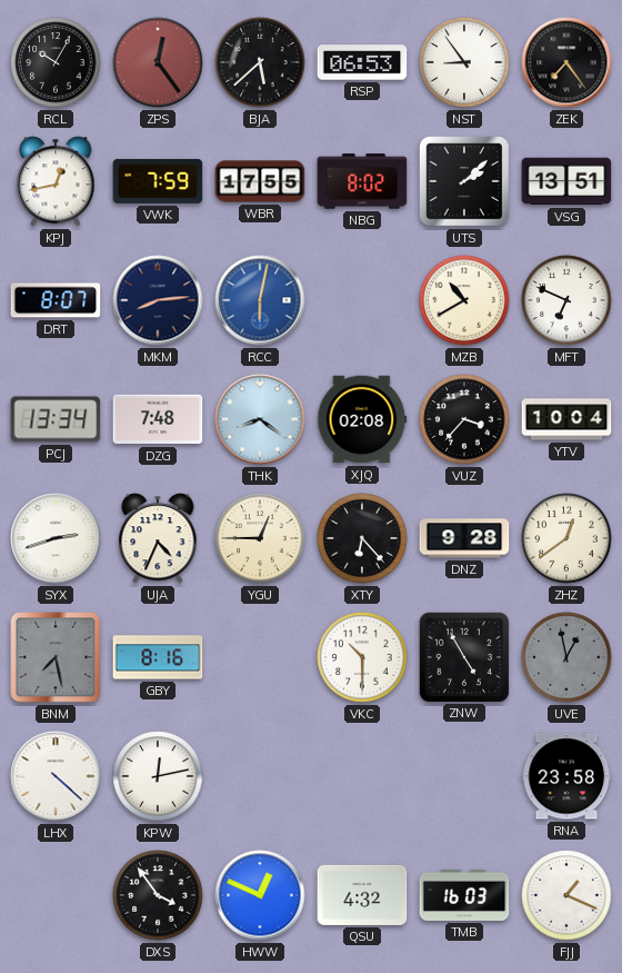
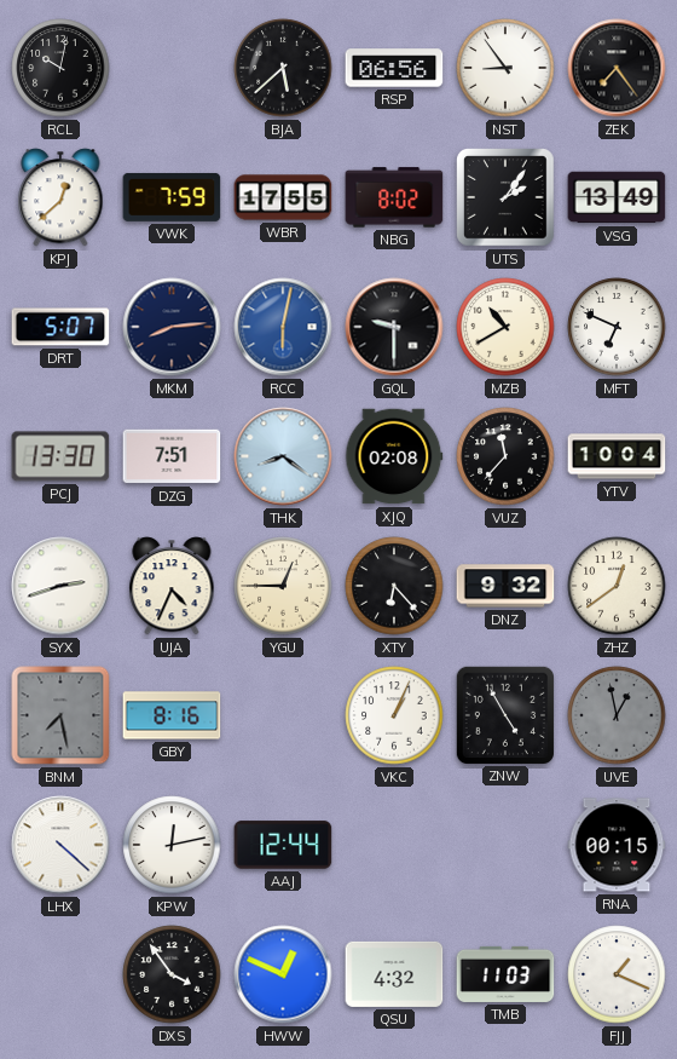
RCL: 10:05 -> 10:02
ZPS: 12:24 -> none
RSP: 06:53 -> 06:56
KPJ: 12:43 -> 12:38
UTS: 2:08 -> 2:06
VSG: 13:51 -> 13:49
DRT: 8:07 -> 5:07
GQL: none -> 9:30
PCJ: 13:34 -> 13:30
DZG: 7:48 -> 7:51
VUZ: 3:37 -> 11:37
DNZ: 9:28 -> 9:32
VKC: 10:30 -> 1:04
AAJ: none -> 12:44
RNA: 23:58 -> 00:15
TMB: 16:03 -> 11:03
